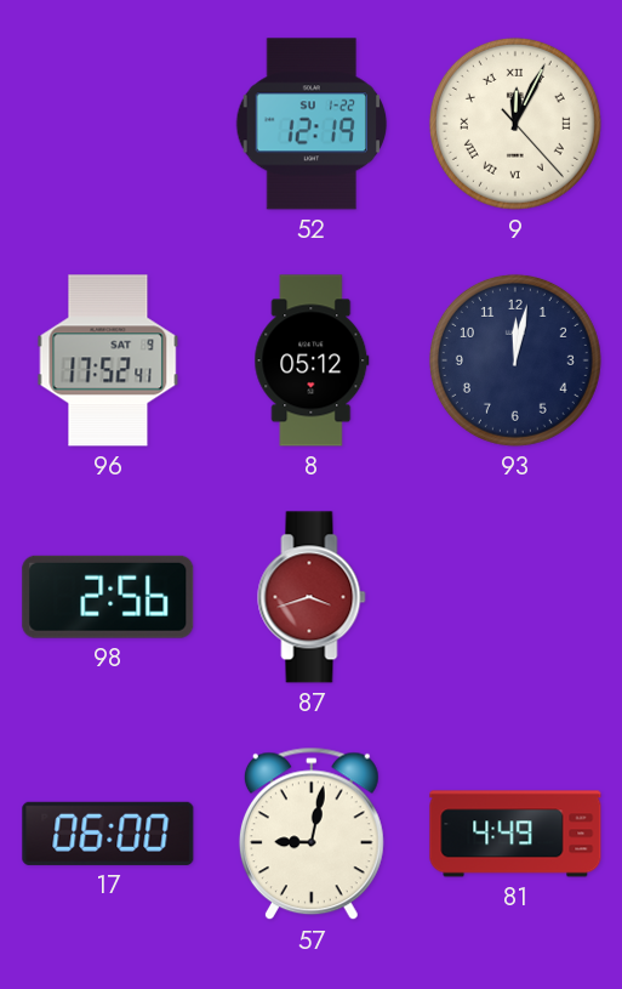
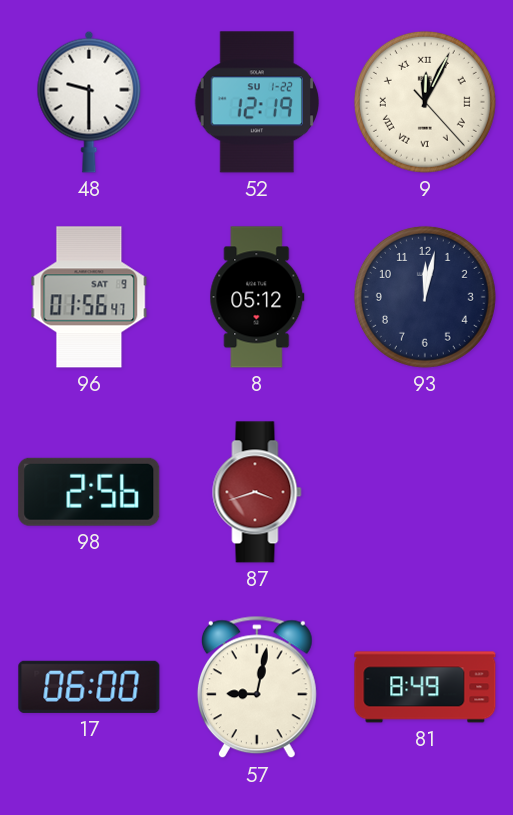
48: none -> 9:30
96: 17:52 -> 01:56
81: 4:49 -> 8:49
